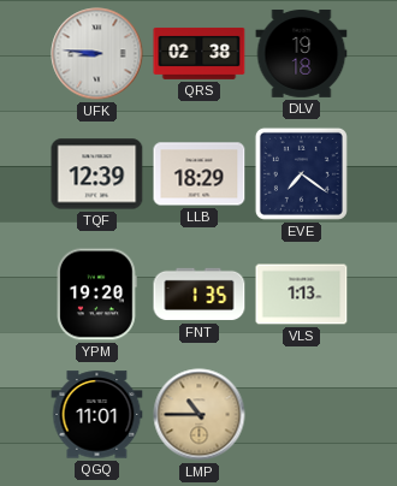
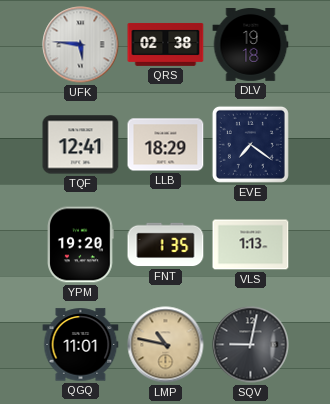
UFK: 8:46 -> 5:46
TQF: 12:39 -> 12:41
LMP: 10:45 -> 10:47
SQV: none -> 9:02
